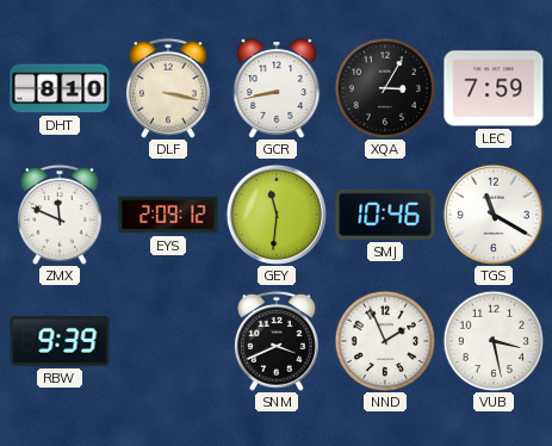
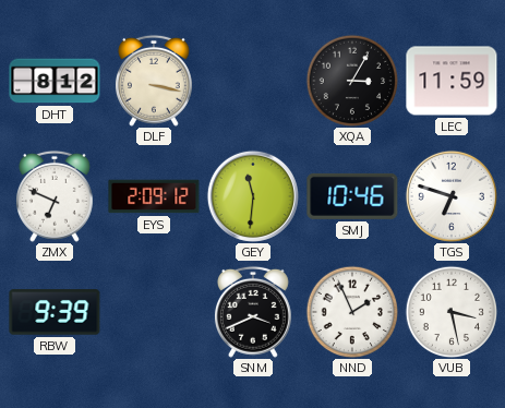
DHT: 8:10 -> 8:12
GCR: 8:43 -> none
LEC: 7:59 -> 11:59
ZMX: 11:49 -> 6:49
TGS: 11:20 -> 6:48
